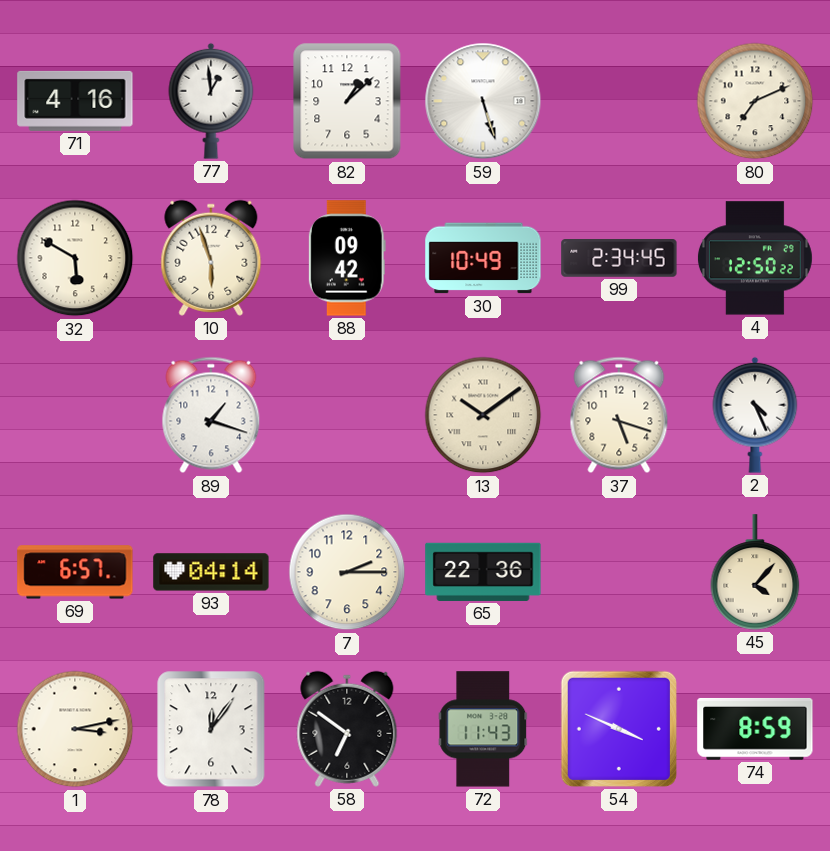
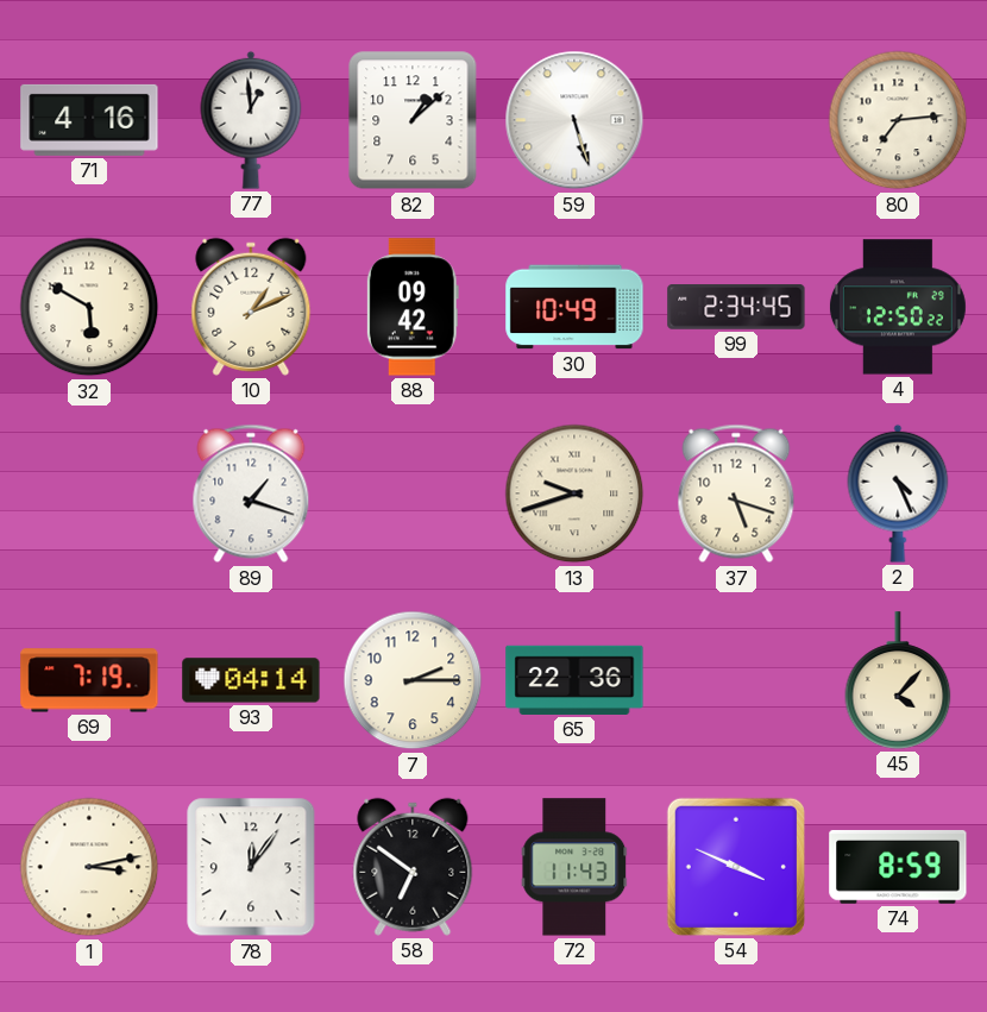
80: 7:11 -> 7:14
10: 5:57 -> 1:11
13: 10:09 -> 9:42
69: 6:57 -> 7:19
